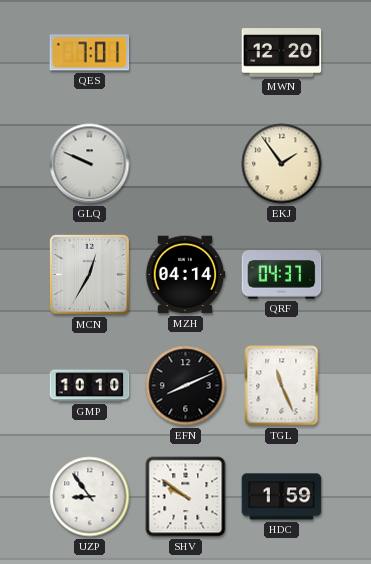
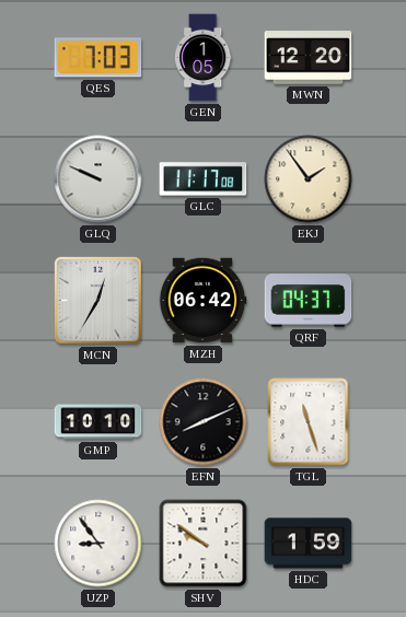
QES: 7:01 -> 7:03
GEN: none -> 1:05
GLC: none -> 11:17
MZH: 04:14 -> 06:42
TGL: 11:26 -> 11:27
